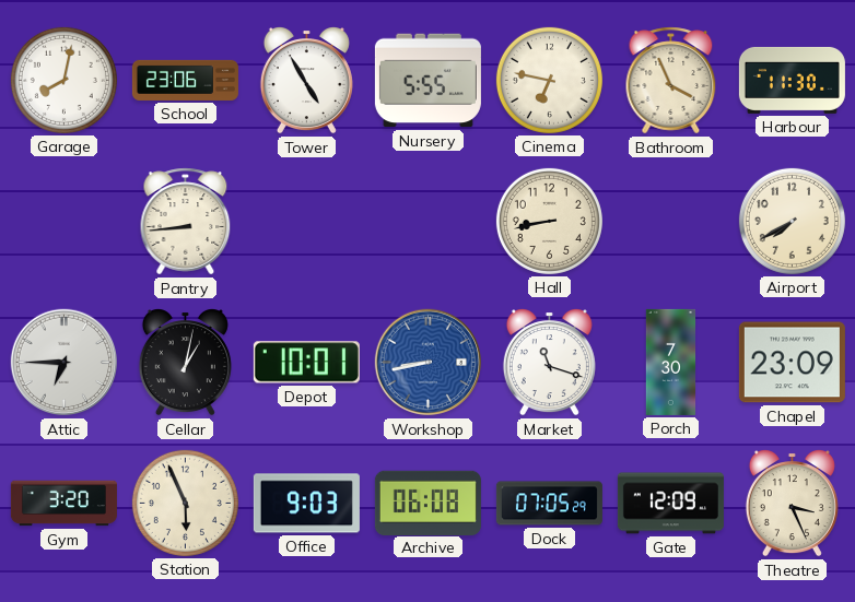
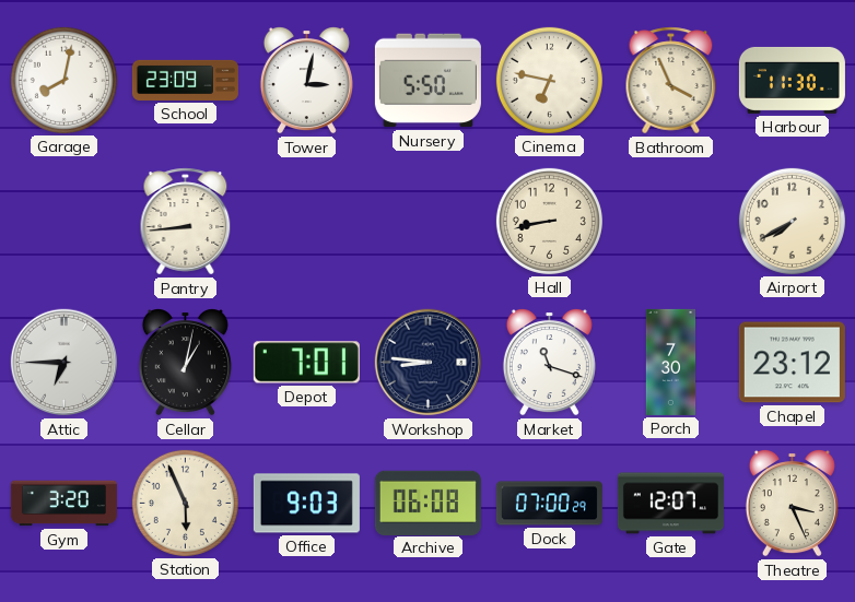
School: 23:06 -> 23:09
Tower: 4:55 -> 3:02
Nursery: 5:55 -> 5:50
Depot: 10:01 -> 7:01
Workshop: 8:43 -> 8:46
Workshop dial: blue -> navy
Chapel: 23:09 -> 23:12
Dock: 07:05 -> 07:00
Gate: 12:09 -> 12:07
